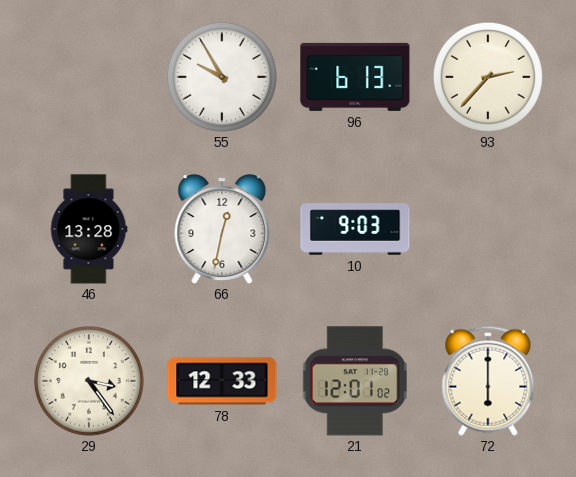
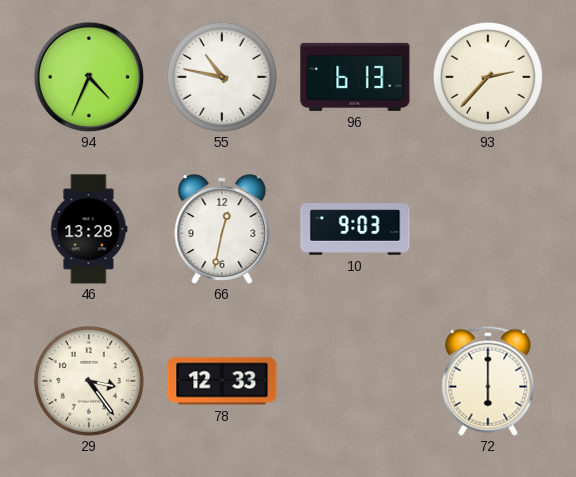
94: none -> 4:34
55: 9:55 -> 10:47
21: 12:01 -> none
